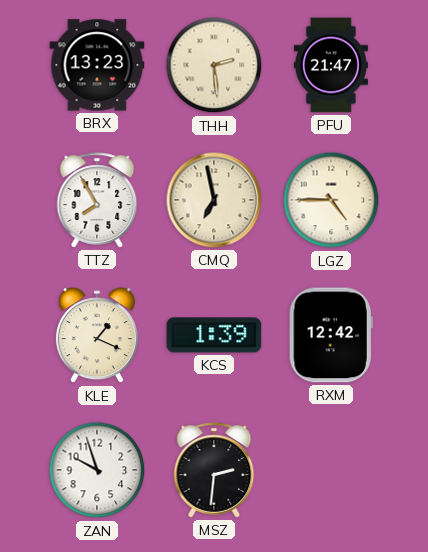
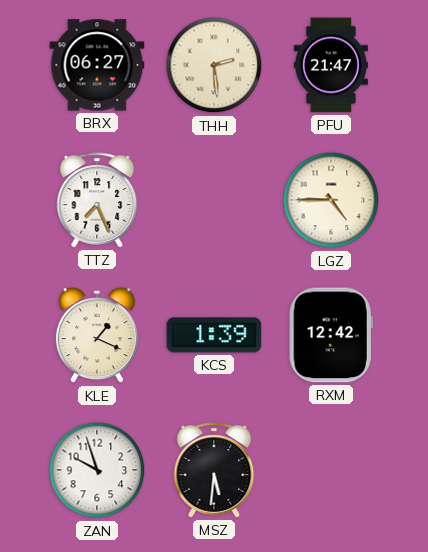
BRX: 13:23 -> 06:27
TTZ: 7:55 -> 7:26
CMQ: 6:58 -> none
MSZ: 2:31 -> 5:31
